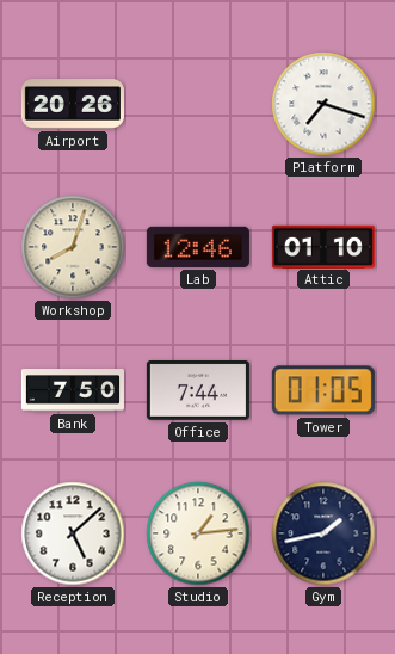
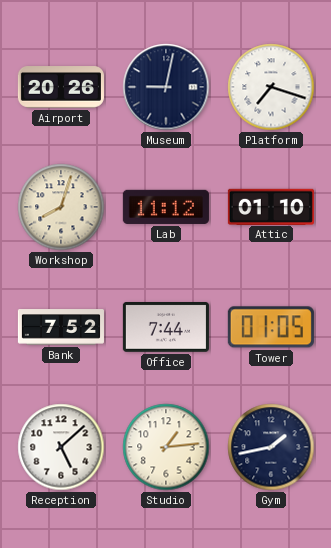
Museum: none -> 9:02
Lab: 12:46 -> 11:12
Bank: 7:50 -> 7:52
